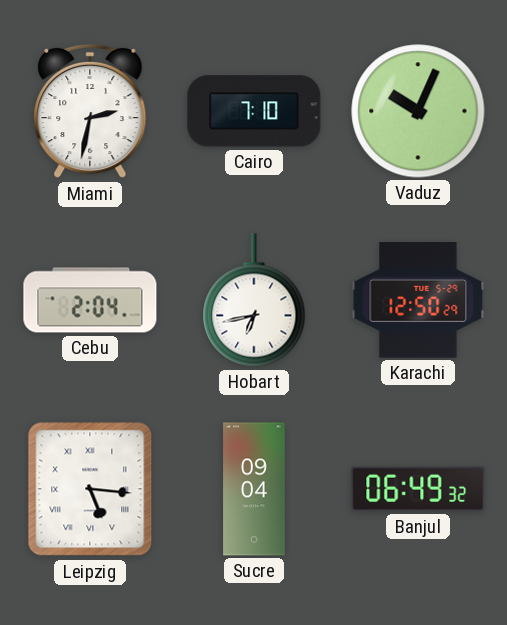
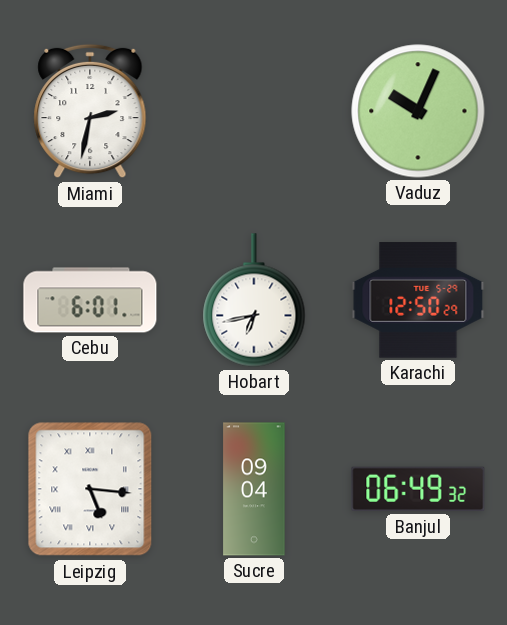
Cairo: 7:10 -> none
Cebu: 2:04 -> 6:01
